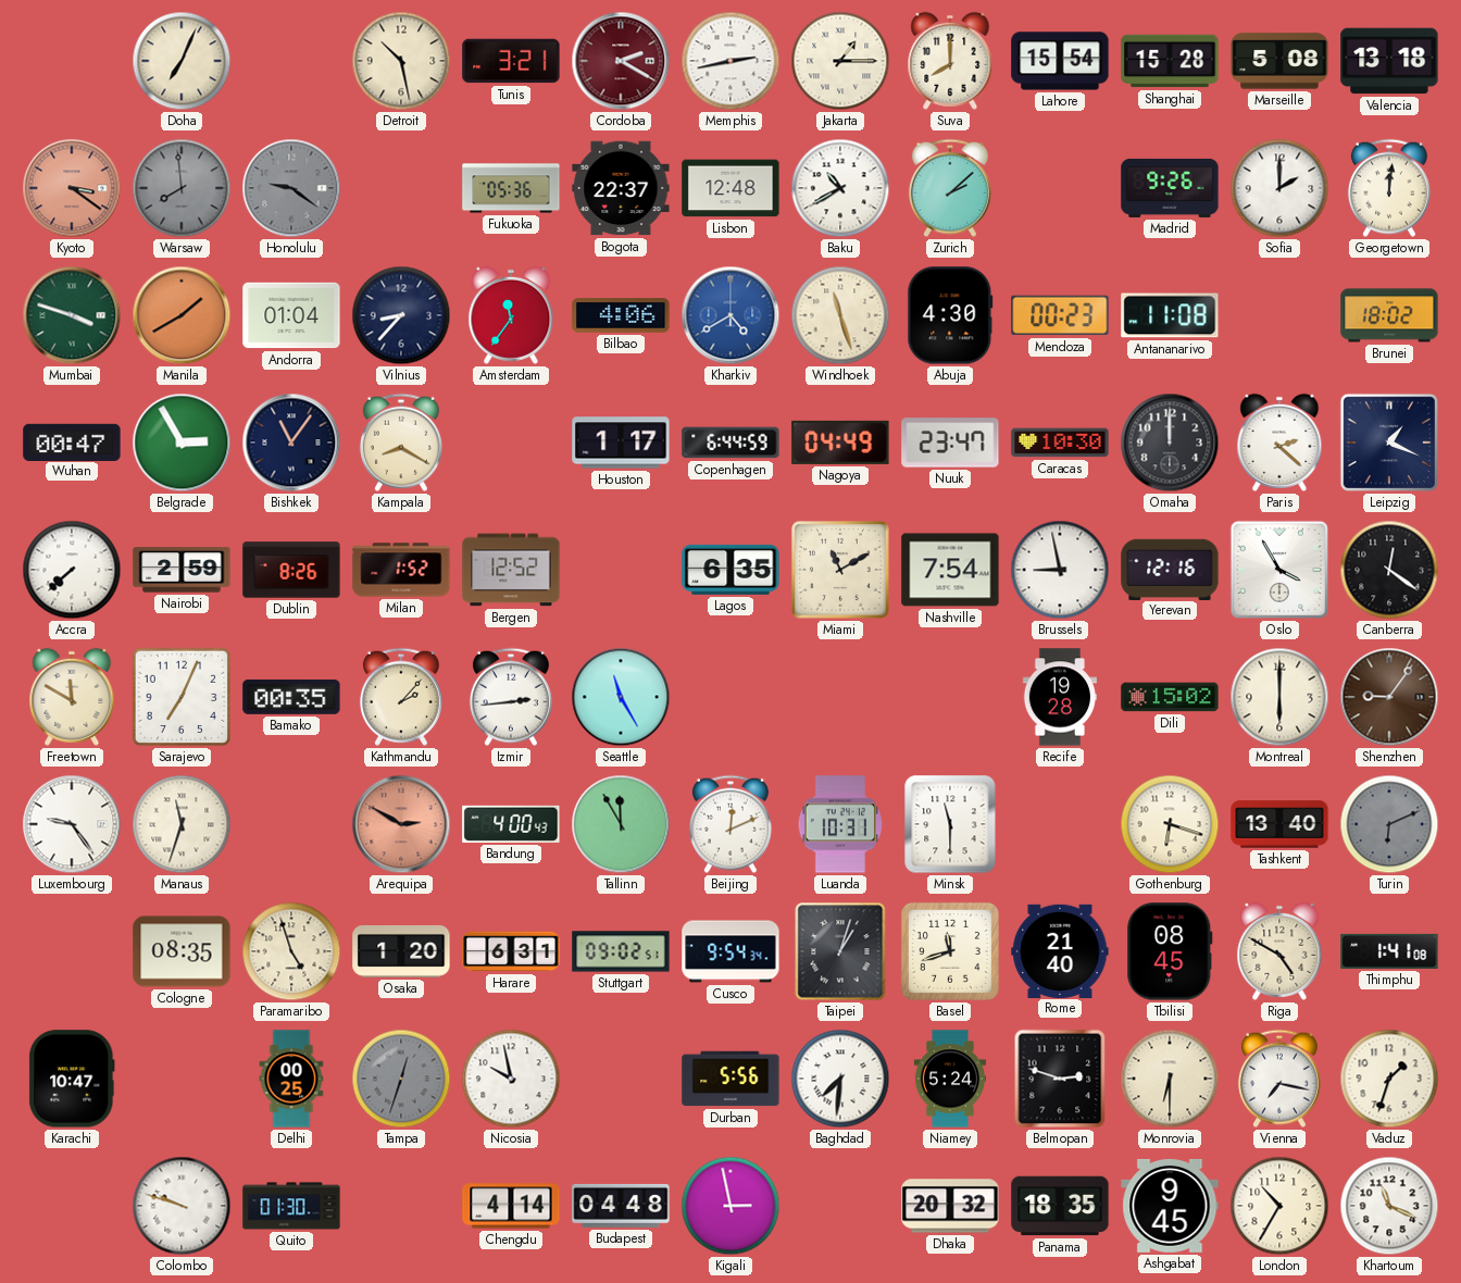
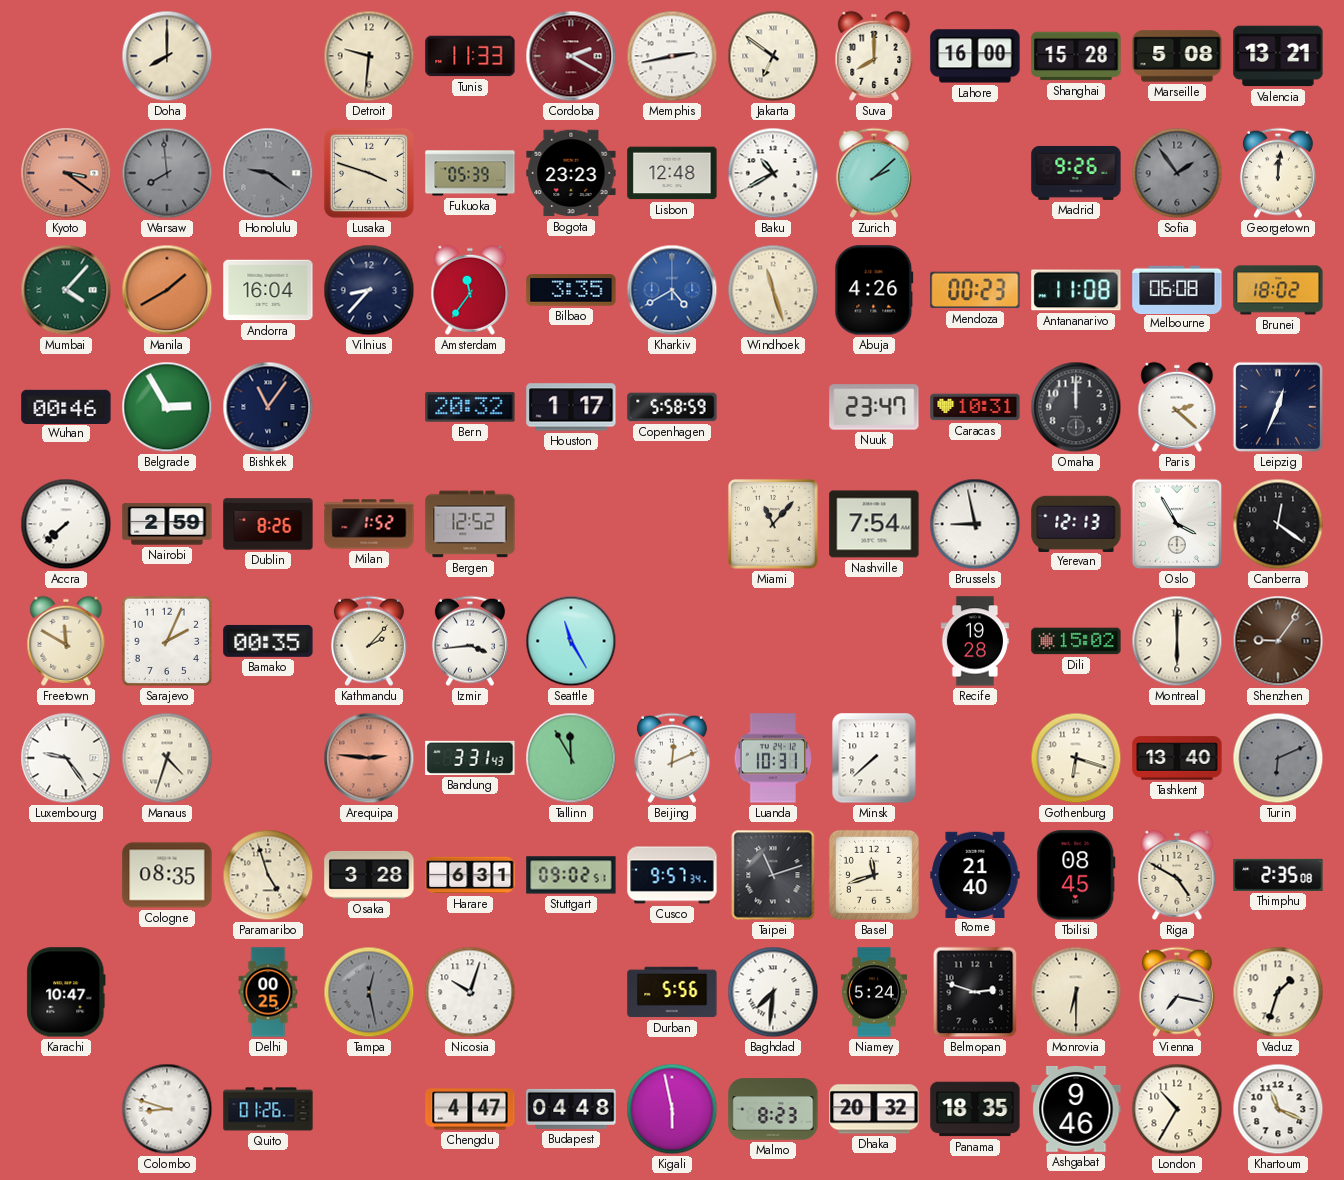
Doha: 7:04 -> 8:00
Detroit: 10:28 -> 9:31
Tunis: 3:21 -> 11:33
Jakarta: 1:15 -> 6:51
Lahore: 15:54 -> 16:00
Valencia: 13:18 -> 13:21
Lusaka: none -> 3:48
Fukuoka: 05:36 -> 05:39
Bogota: 22:37 -> 23:23
Sofia: 2:00 -> 1:54
Sofia dial: white -> grey
Mumbai: 3:48 -> 4:07
Andorra: 01:04 -> 16:04
Bilbao: 4:06 -> 3:35
Abuja: 4:30 -> 4:26
Melbourne: none -> 06:08
Wuhan: 00:47 -> 00:46
Kampala: 8:20 -> none
Bern: none -> 20:32
Copenhagen: 6:44 -> 5:58
Nagoya: 04:49 -> none
Caracas: 10:30 -> 10:31
Leipzig: 1:19 -> 12:34
Lagos: 6:35 -> none
Miami: 11:10 -> 11:07
Yerevan: 12:16 -> 12:13
Sarajevo: 7:04 -> 2:04
Izmir: 2:44 -> 3:44
Manaus: 11:33 -> 4:33
Arequipa: 2:50 -> 2:46
Bandung: 4:00 -> 3:31
Minsk: 11:30 -> 7:38
Osaka: 1:20 -> 3:28
Cusco: 9:54 -> 9:57
Taipei: 1:03 -> 11:12
Thimphu: 1:41 -> 2:35
Tampa: 12:33 -> 12:28
Nicosia: 9:58 -> 10:03
Colombo: 9:48 -> 8:48
Quito: 01:30 -> 01:26
Chengdu: 4:14 -> 4:47
Kigali: 2:58 -> 5:58
Malmo: none -> 8:23
Ashgabat: 9:45 -> 9:46
